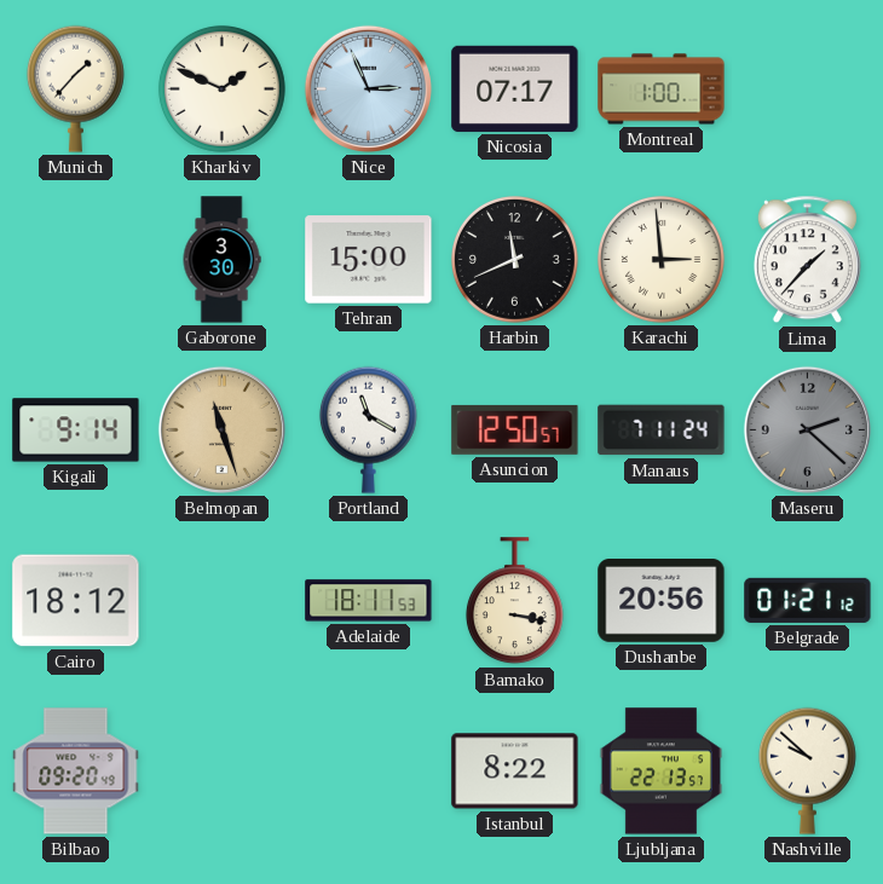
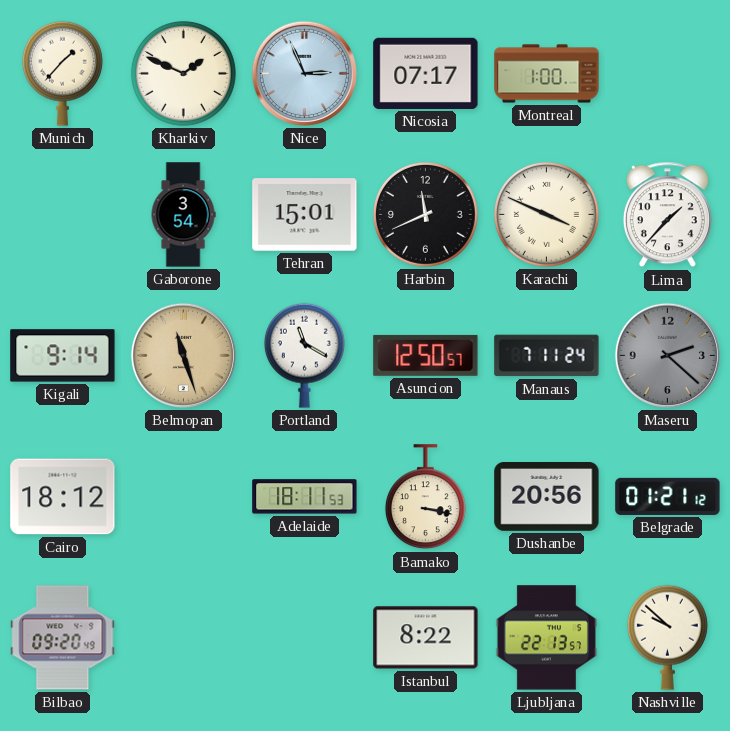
Gaborone: 3:30 -> 3:54
Tehran: 15:00 -> 15:01
Karachi: 2:59 -> 3:49
